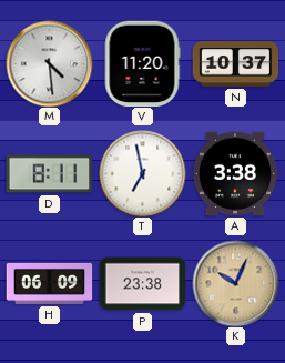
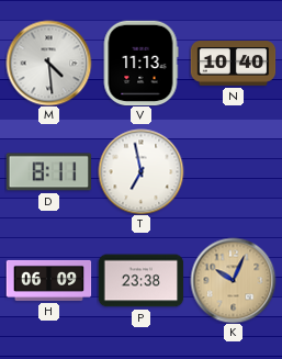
V: 11:20 -> 11:13
N: 10:37 -> 10:40
A: 3:38 -> none
